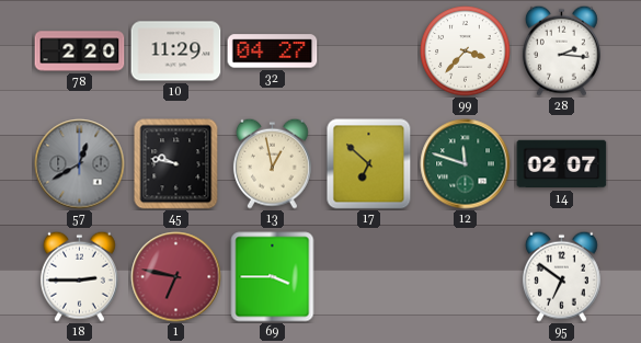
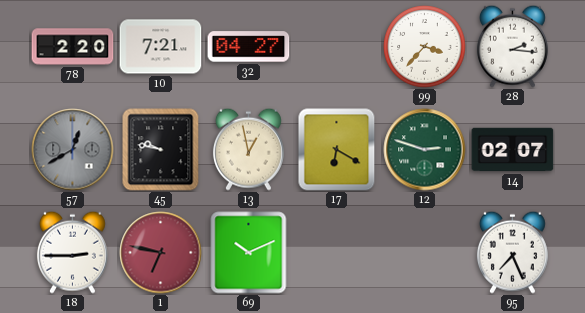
10: 11:29 -> 7:21
17: 6:52 -> 6:20
12: 11:48 -> 2:48
69: 3:45 -> 10:11
95: 6:51 -> 7:26
